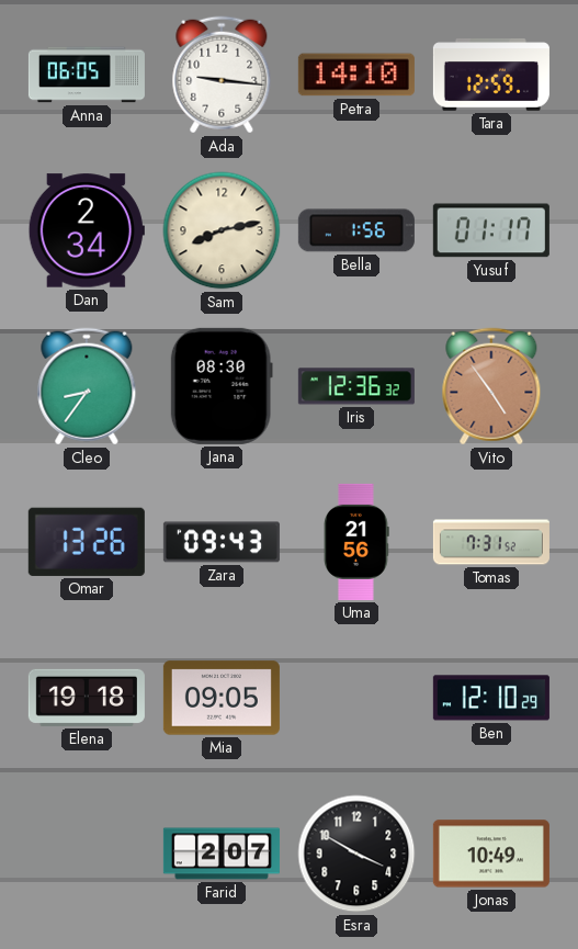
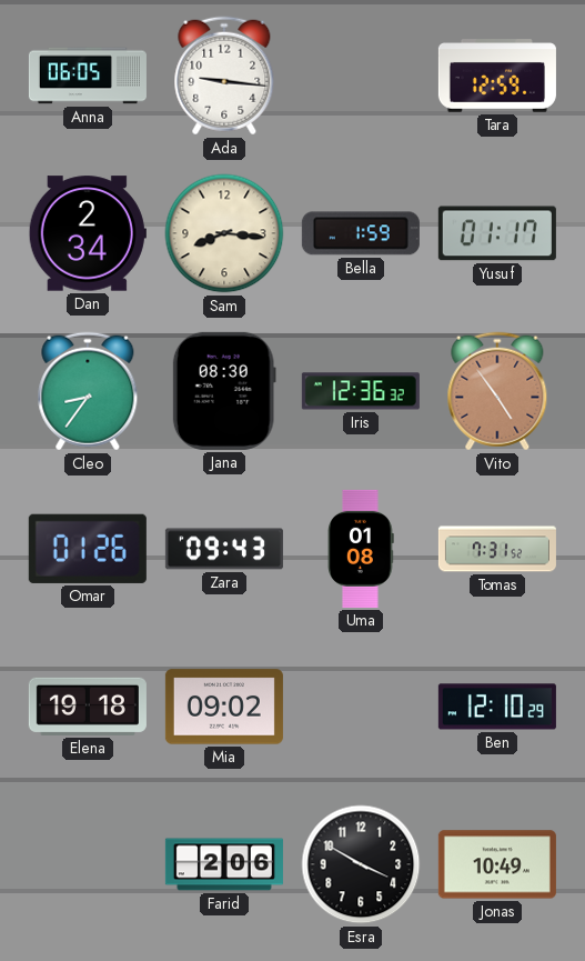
Petra: 14:10 -> none
Sam: 8:13 -> 8:16
Bella: 1:56 -> 1:59
Omar: 13:26 -> 01:26
Uma: 21:56 -> 01:08
Mia: 09:05 -> 09:02
Farid: 2:07 -> 2:06
